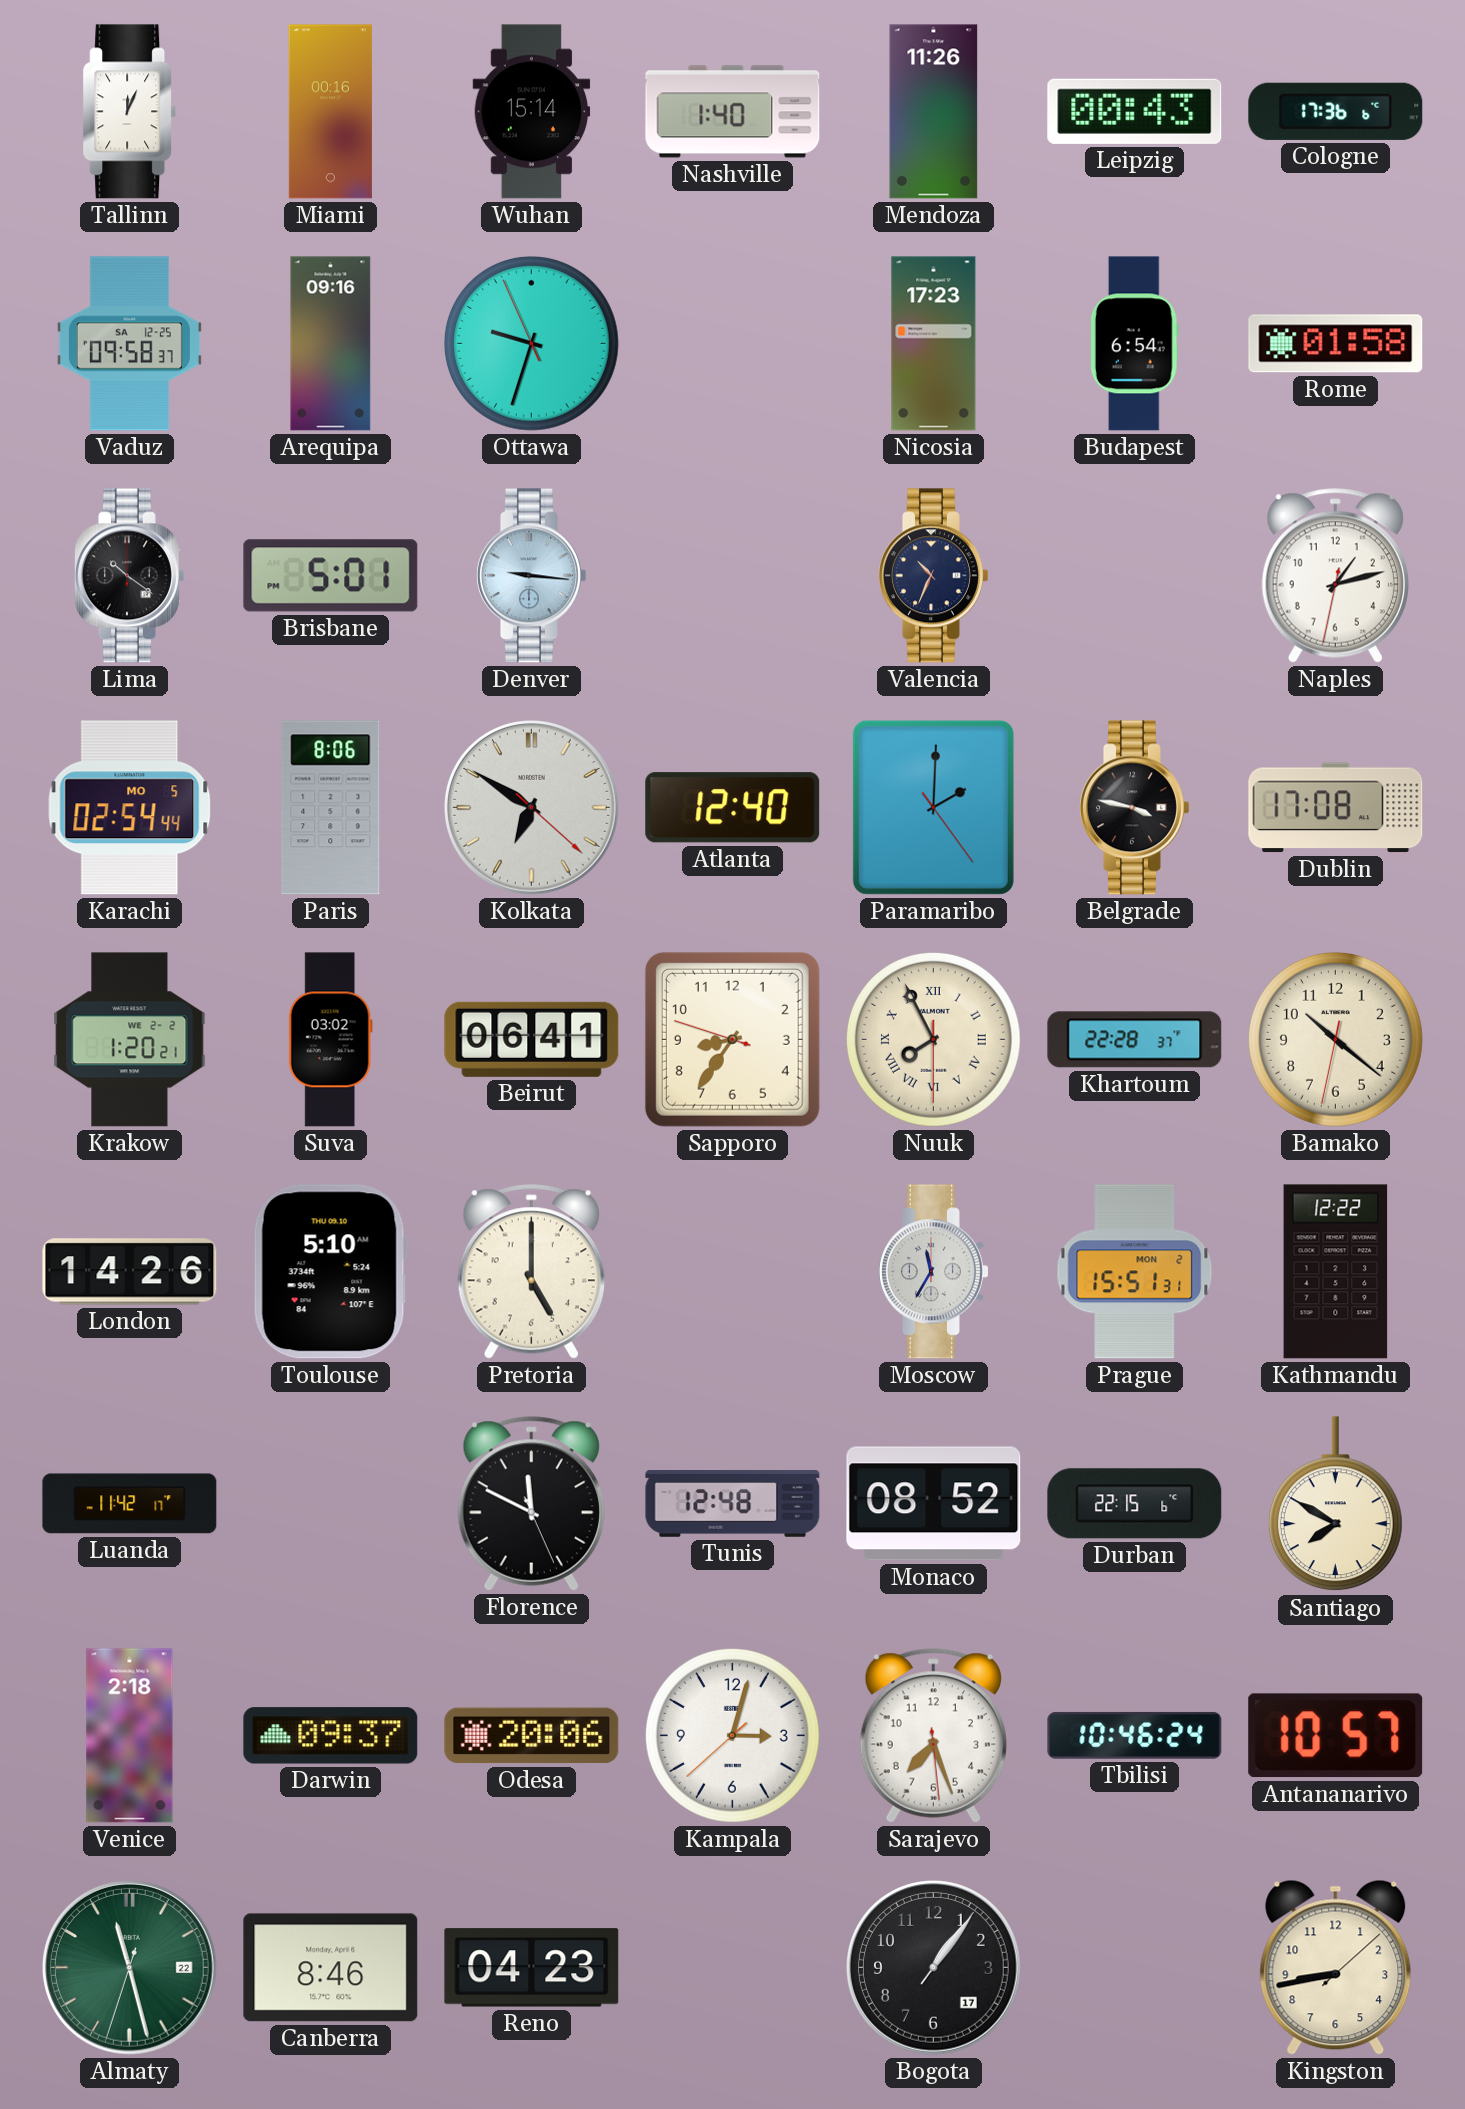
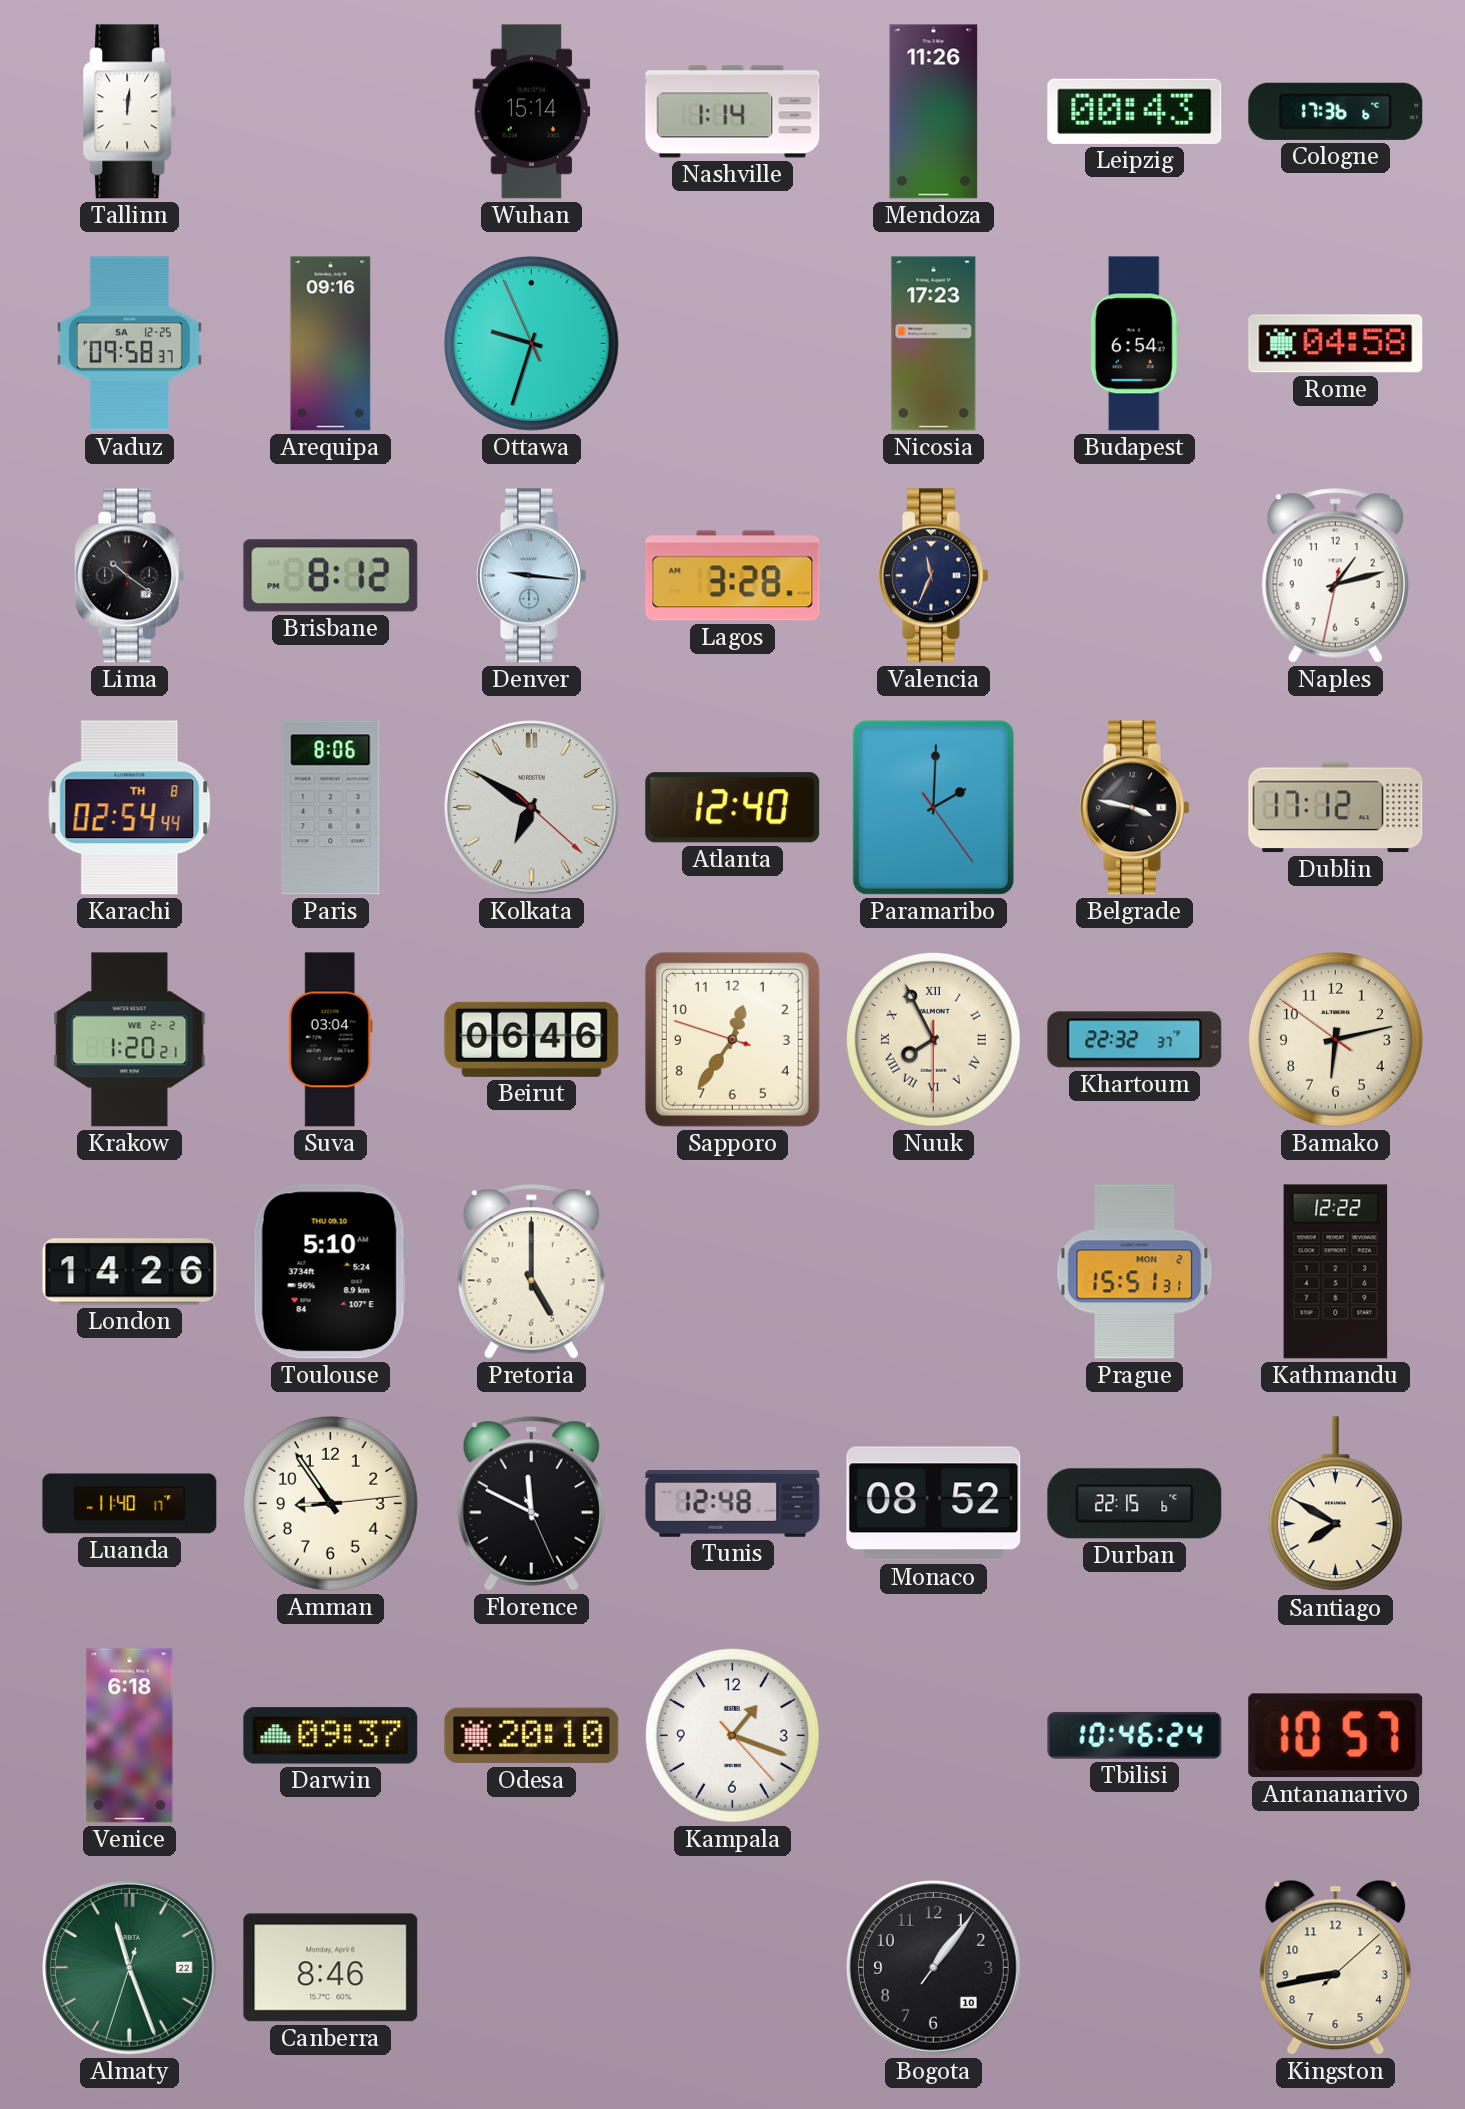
Tallinn: 12:04 -> 12:01
Miami: 00:16 -> none
Nashville: 1:40 -> 1:14
Rome: 01:58 -> 04:58
Brisbane: 5:01 -> 8:12
Lagos: none -> 3:28
Valencia: 10:34 -> 11:34
Karachi date: MO 5 -> TH 8
Dublin: 17:08 -> 17:12
Suva: 03:02 -> 03:04
Beirut: 06:41 -> 06:46
Sapporo: 8:35 -> 12:35
Khartoum: 22:28 -> 22:32
Bamako: 10:21 -> 6:12
Moscow: 11:35 -> none
Luanda: 11:42 -> 11:40
Amman: none -> 8:54
Venice: 2:18 -> 6:18
Odesa: 20:06 -> 20:10
Kampala: 3:02 -> 1:18
Sarajevo: 7:26 -> none
Almaty: 11:27 -> 11:26
Reno: 04:23 -> none
Bogota date: 17 -> 10
